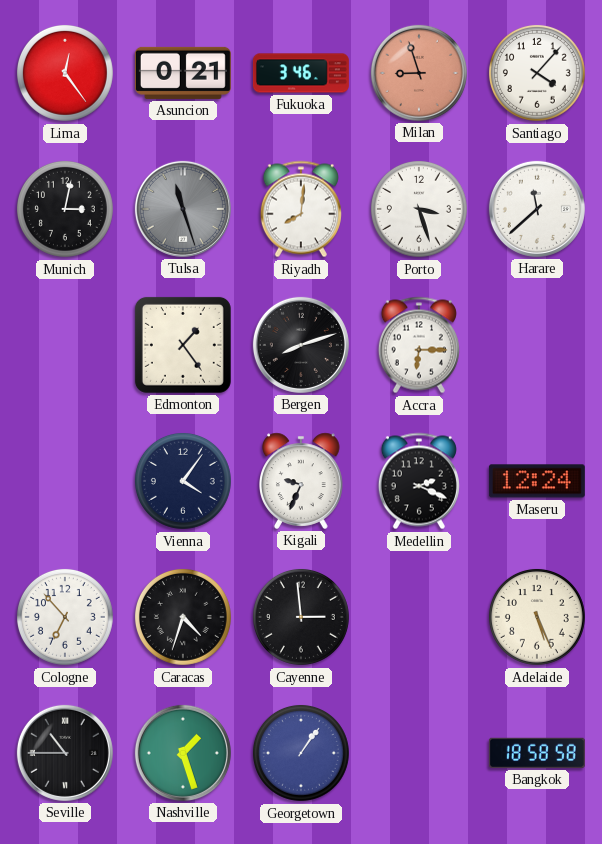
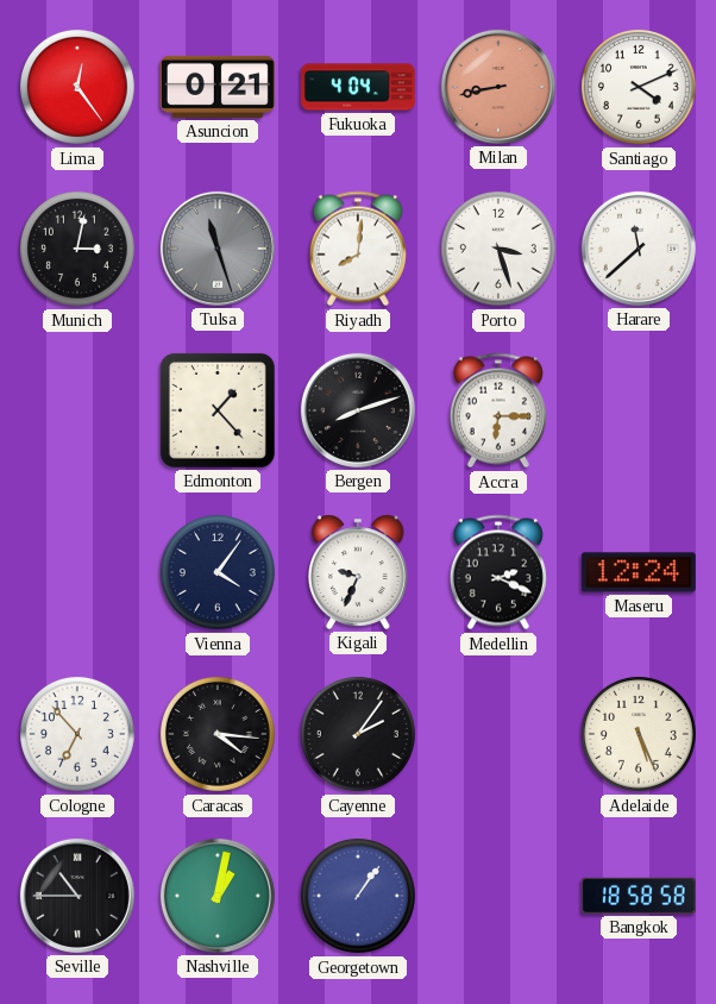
Fukuoka: 3:46 -> 4:04
Milan: 8:57 -> 8:43
Santiago: 4:07 -> 4:11
Edmonton: 1:24 -> 1:23
Caracas: 4:33 -> 4:16
Cayenne: 2:59 -> 2:06
Nashville: 1:27 -> 1:02
